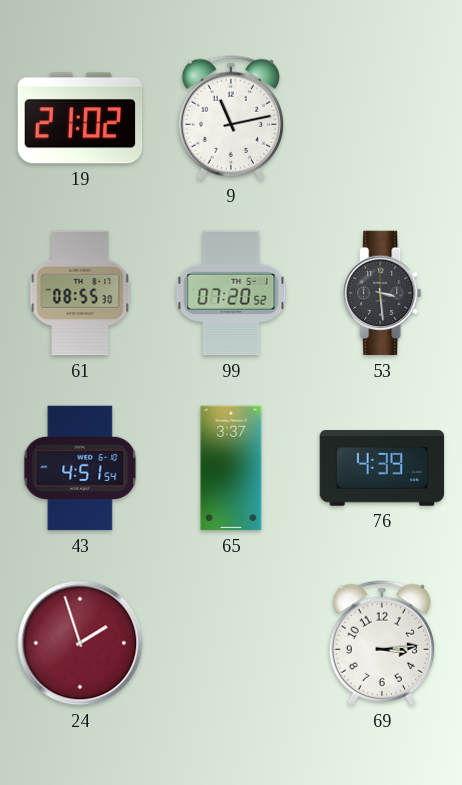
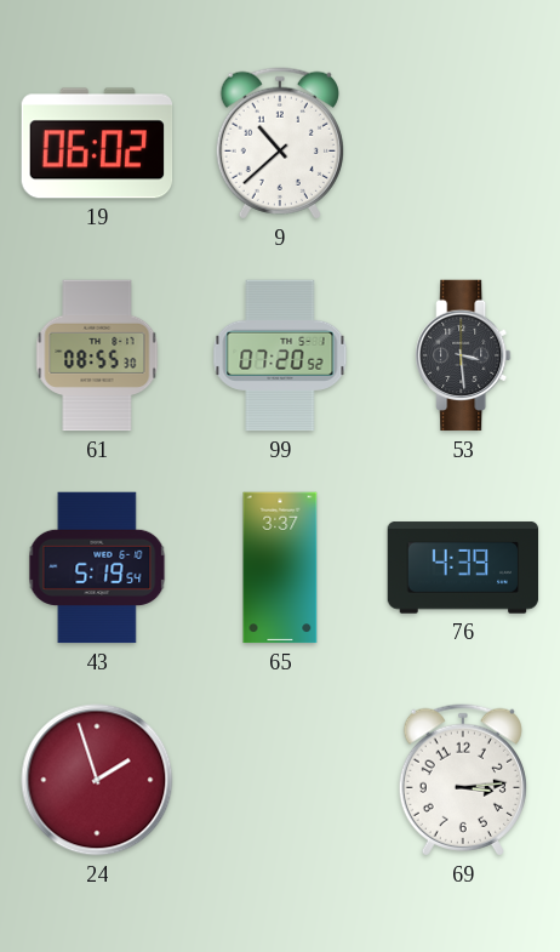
19: 21:02 -> 06:02
9: 11:13 -> 10:38
43: 4:51 -> 5:19
